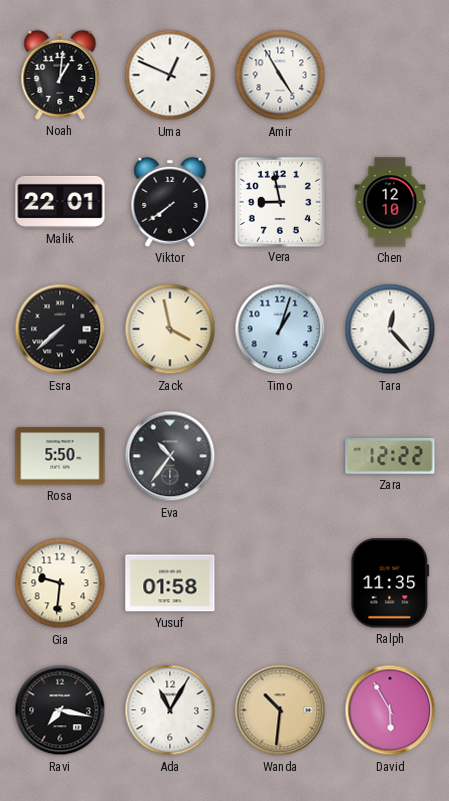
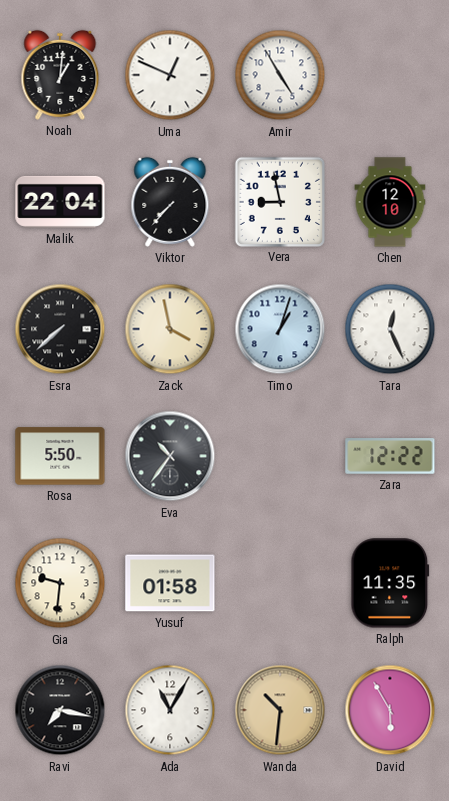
Malik: 22:01 -> 22:04
Viktor: 7:39 -> 7:37
Tara: 12:23 -> 12:26
